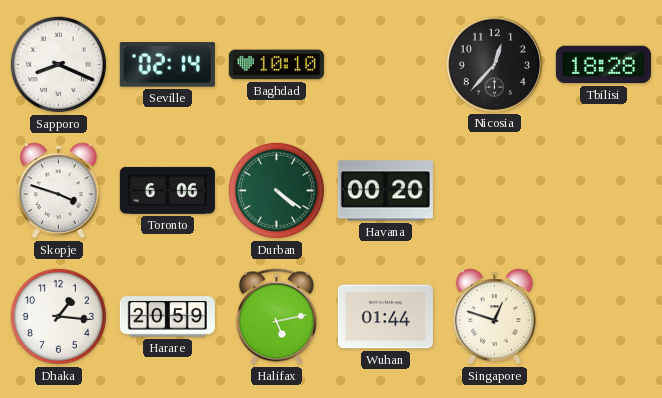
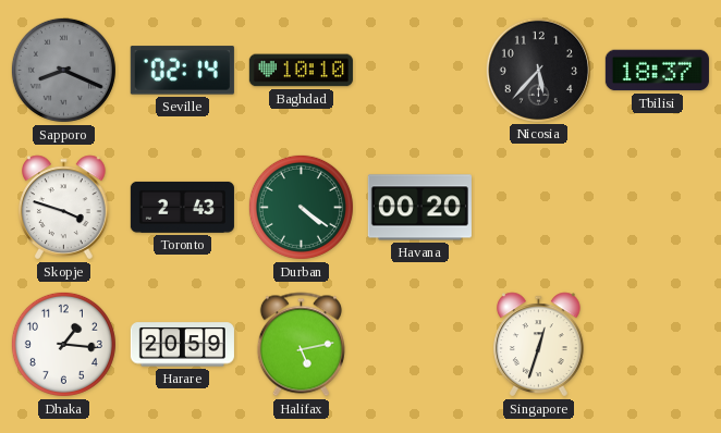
Sapporo dial: white -> grey
Nicosia: 12:37 -> 5:37
Tbilisi: 18:28 -> 18:37
Toronto: 6:06 -> 2:43
Wuhan: 01:44 -> none
Singapore: 12:48 -> 12:33
